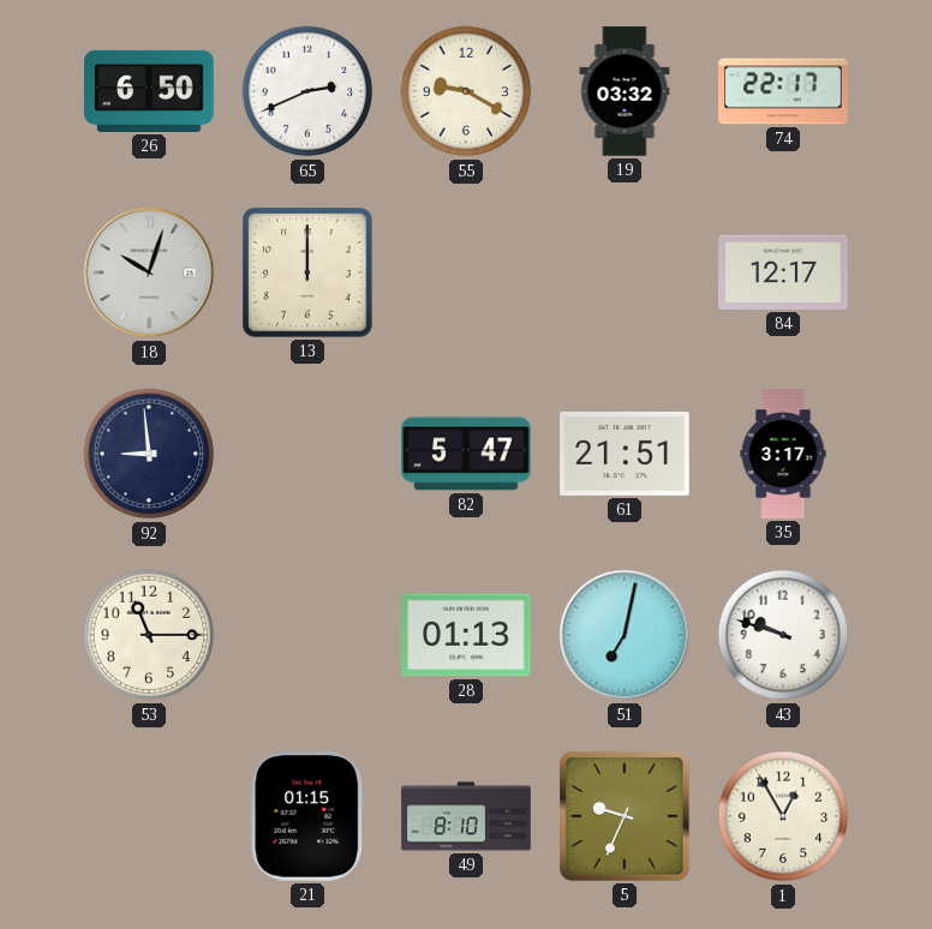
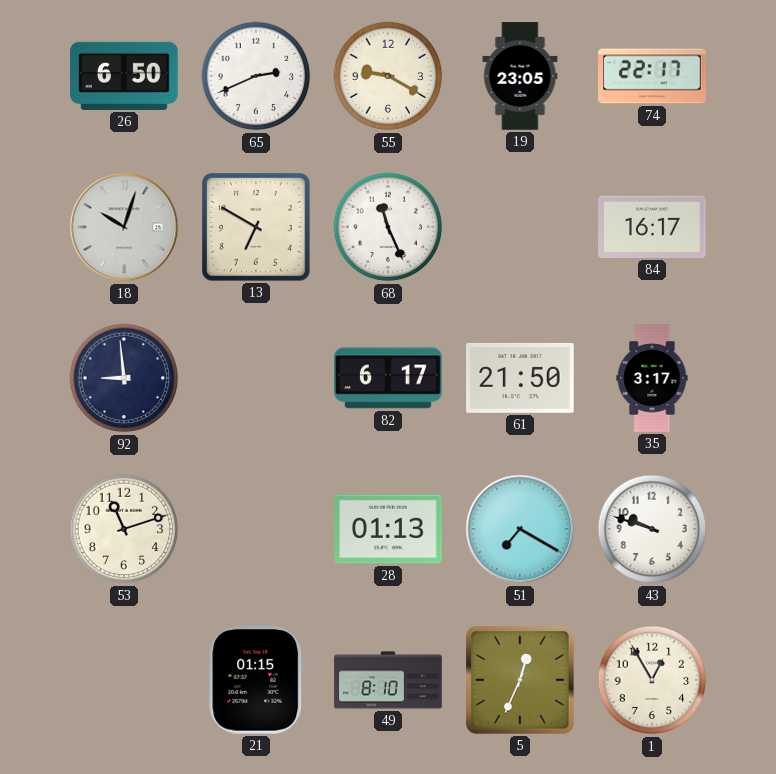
19: 03:32 -> 23:05
13: 12:00 -> 6:50
68: none -> 11:26
84: 12:17 -> 16:17
82: 5:47 -> 6:17
61: 21:51 -> 21:50
53: 11:15 -> 11:12
51: 7:02 -> 7:20
5: 9:34 -> 12:34
